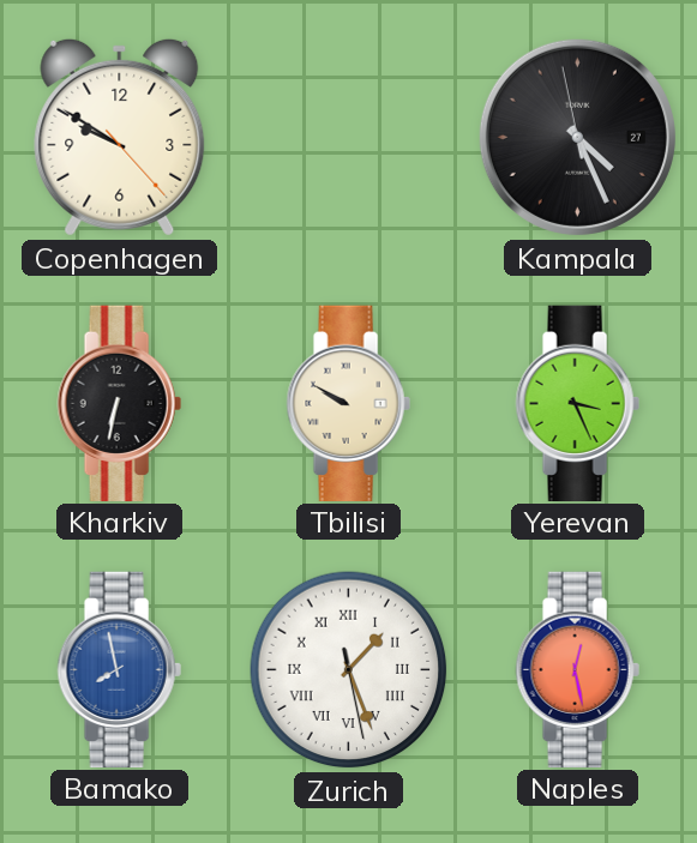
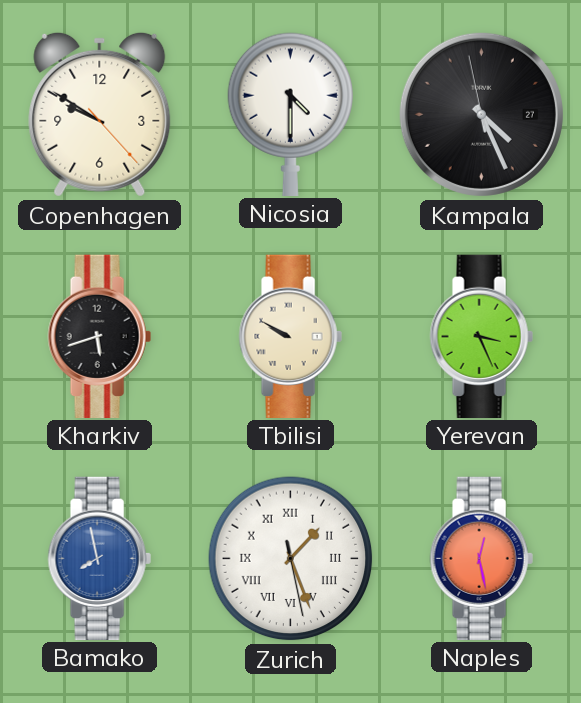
Nicosia: none -> 4:30
Kharkiv: 6:32 -> 5:42
